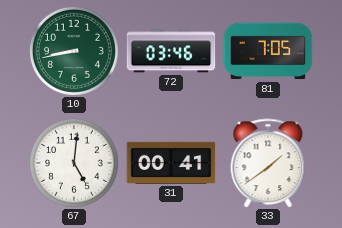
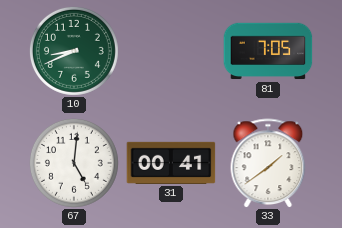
10: 8:43 -> 8:41
72: 03:46 -> none
